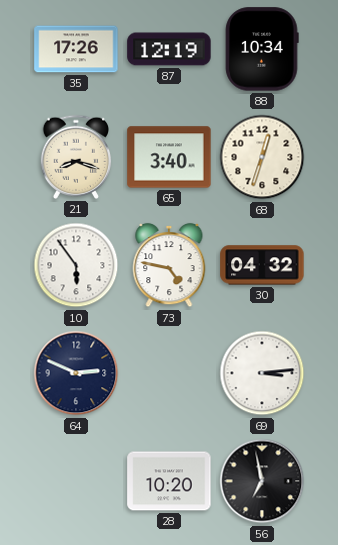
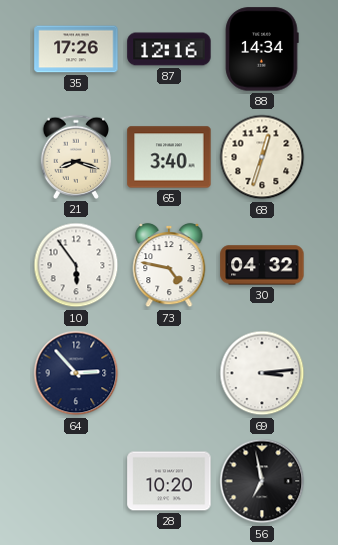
87: 12:19 -> 12:16
88: 10:34 -> 14:34
64: 2:49 -> 2:53
